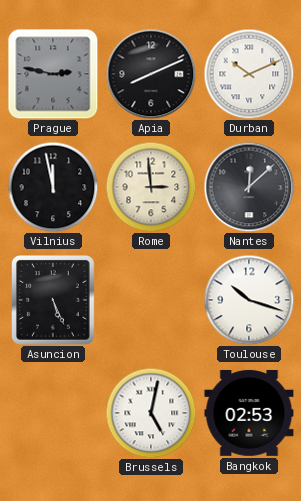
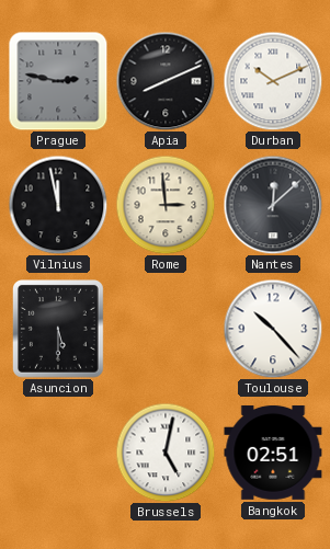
Asuncion: 5:26 -> 5:30
Toulouse: 10:18 -> 10:23
Bangkok: 02:53 -> 02:51
